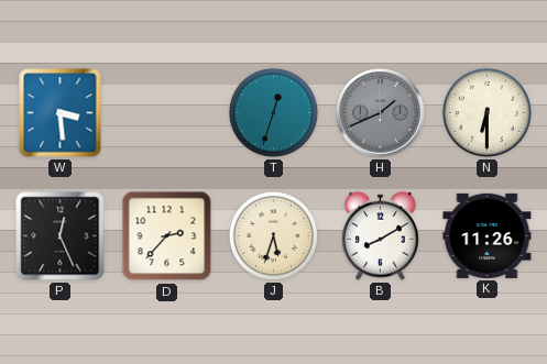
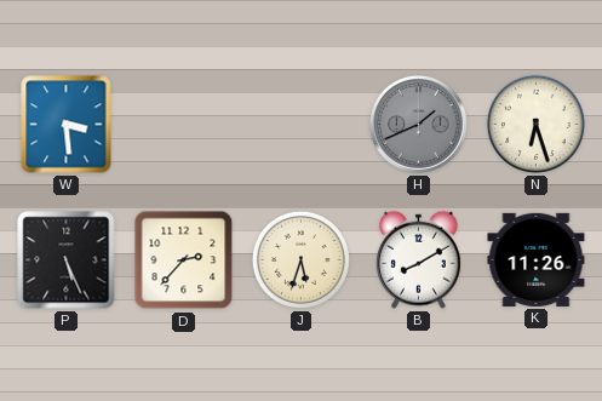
T: 12:33 -> none
N: 6:30 -> 6:27
P: 12:26 -> 5:26
